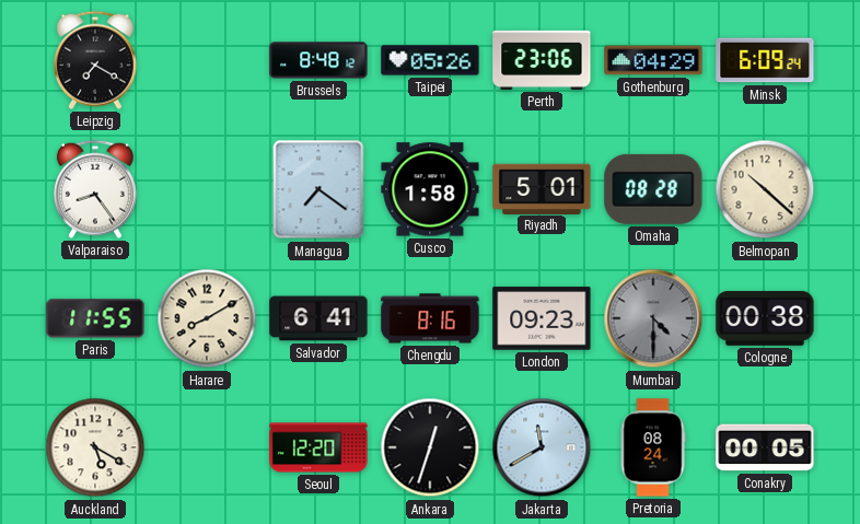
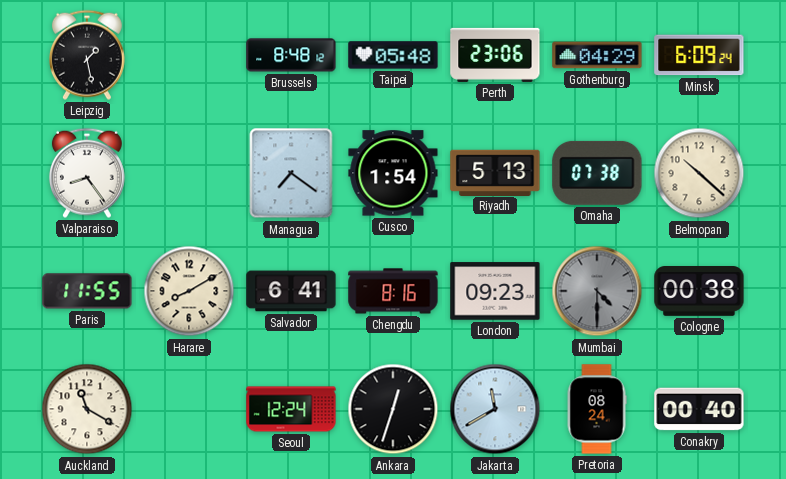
Leipzig: 7:20 -> 1:28
Taipei: 05:26 -> 05:48
Cusco: 1:58 -> 1:54
Riyadh: 5:01 -> 5:13
Omaha: 08:28 -> 07:38
Auckland: 5:20 -> 11:20
Seoul: 12:20 -> 12:24
Conakry: 00:05 -> 00:40
